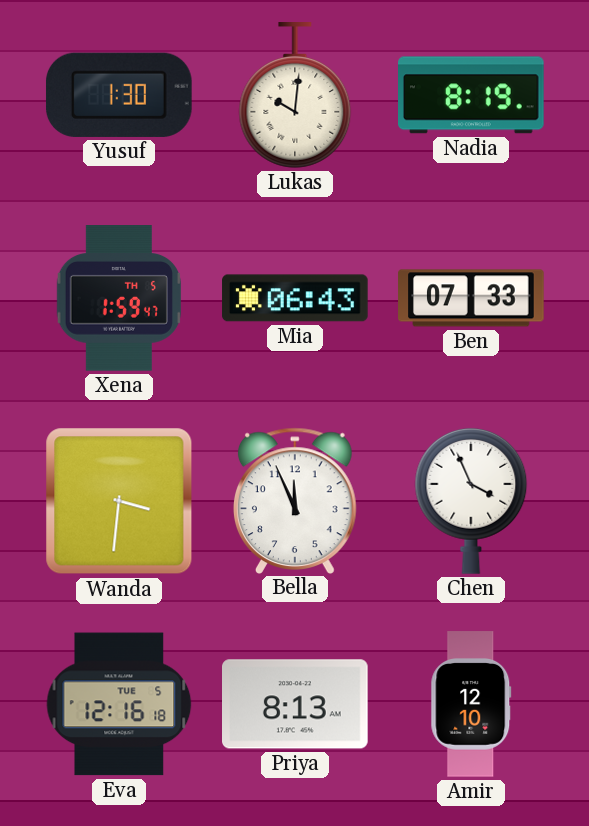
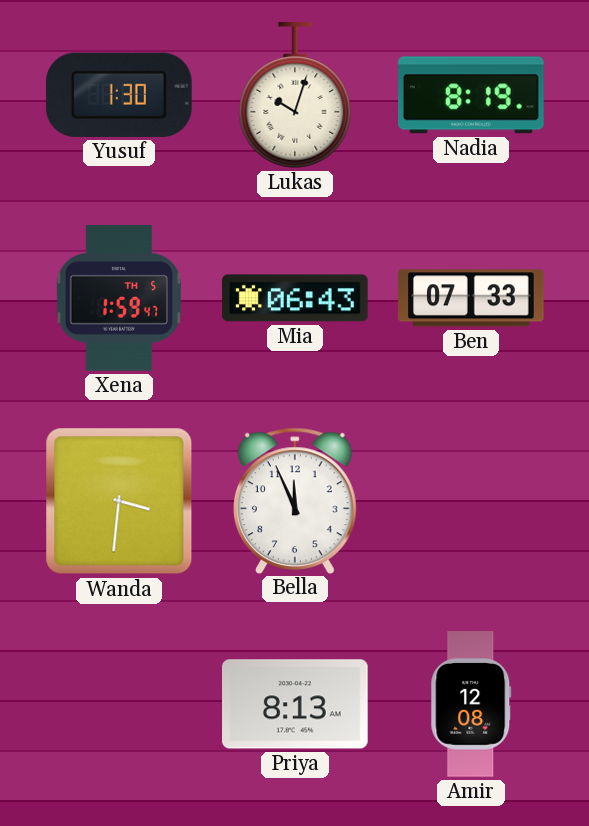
Lukas: 10:01 -> 10:03
Chen: 3:56 -> none
Eva: 12:16 -> none
Amir: 12:10 -> 12:08
